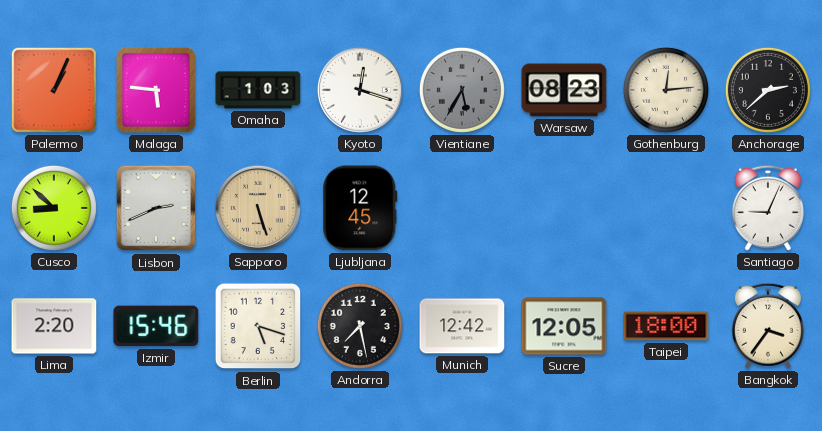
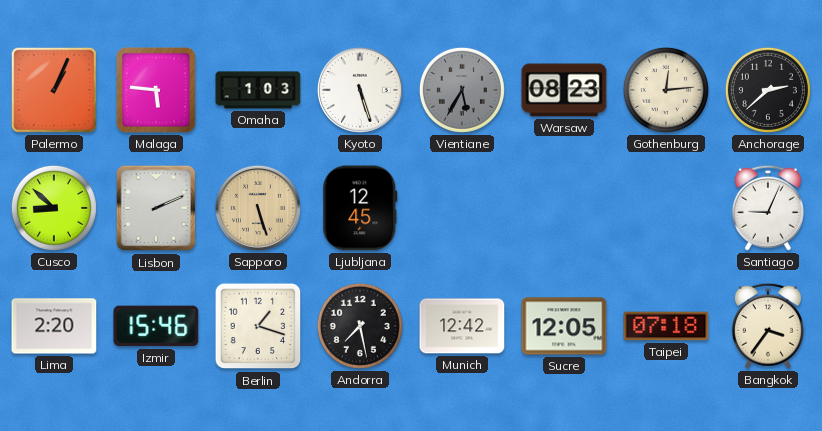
Kyoto: 12:18 -> 5:27
Lisbon: 2:41 -> 2:11
Berlin: 5:18 -> 1:18
Taipei: 18:00 -> 07:18
